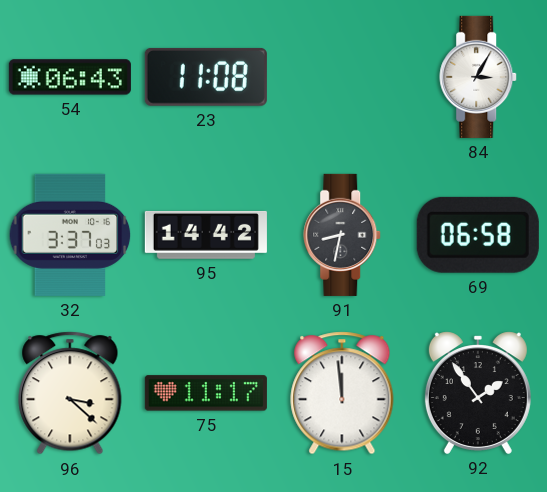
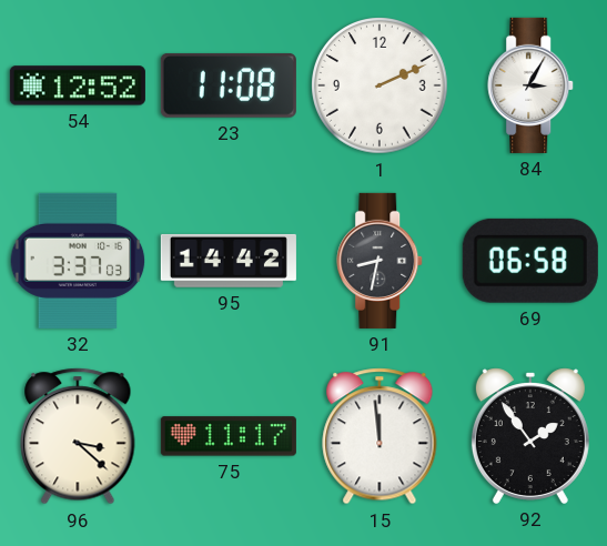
54: 06:43 -> 12:52
1: none -> 2:11
